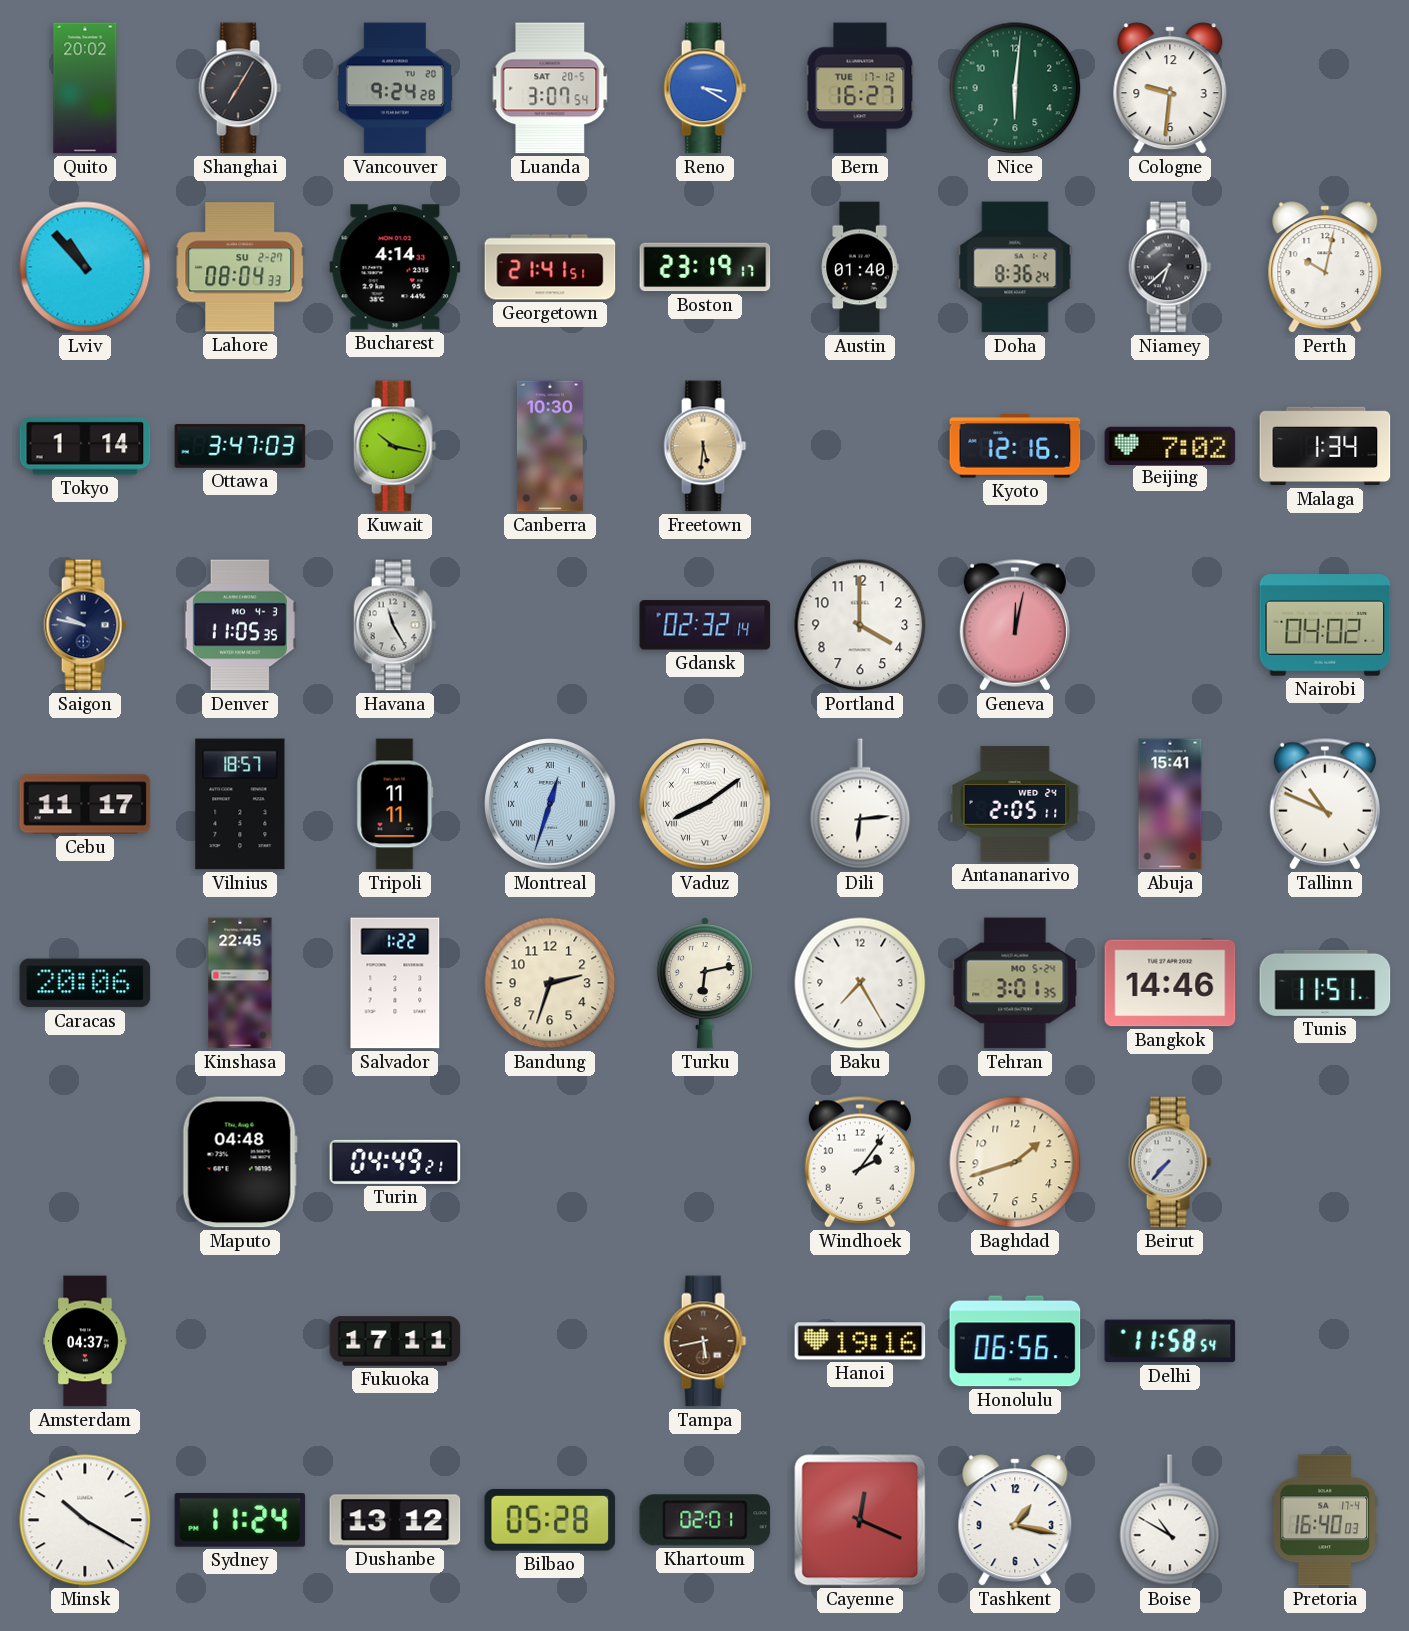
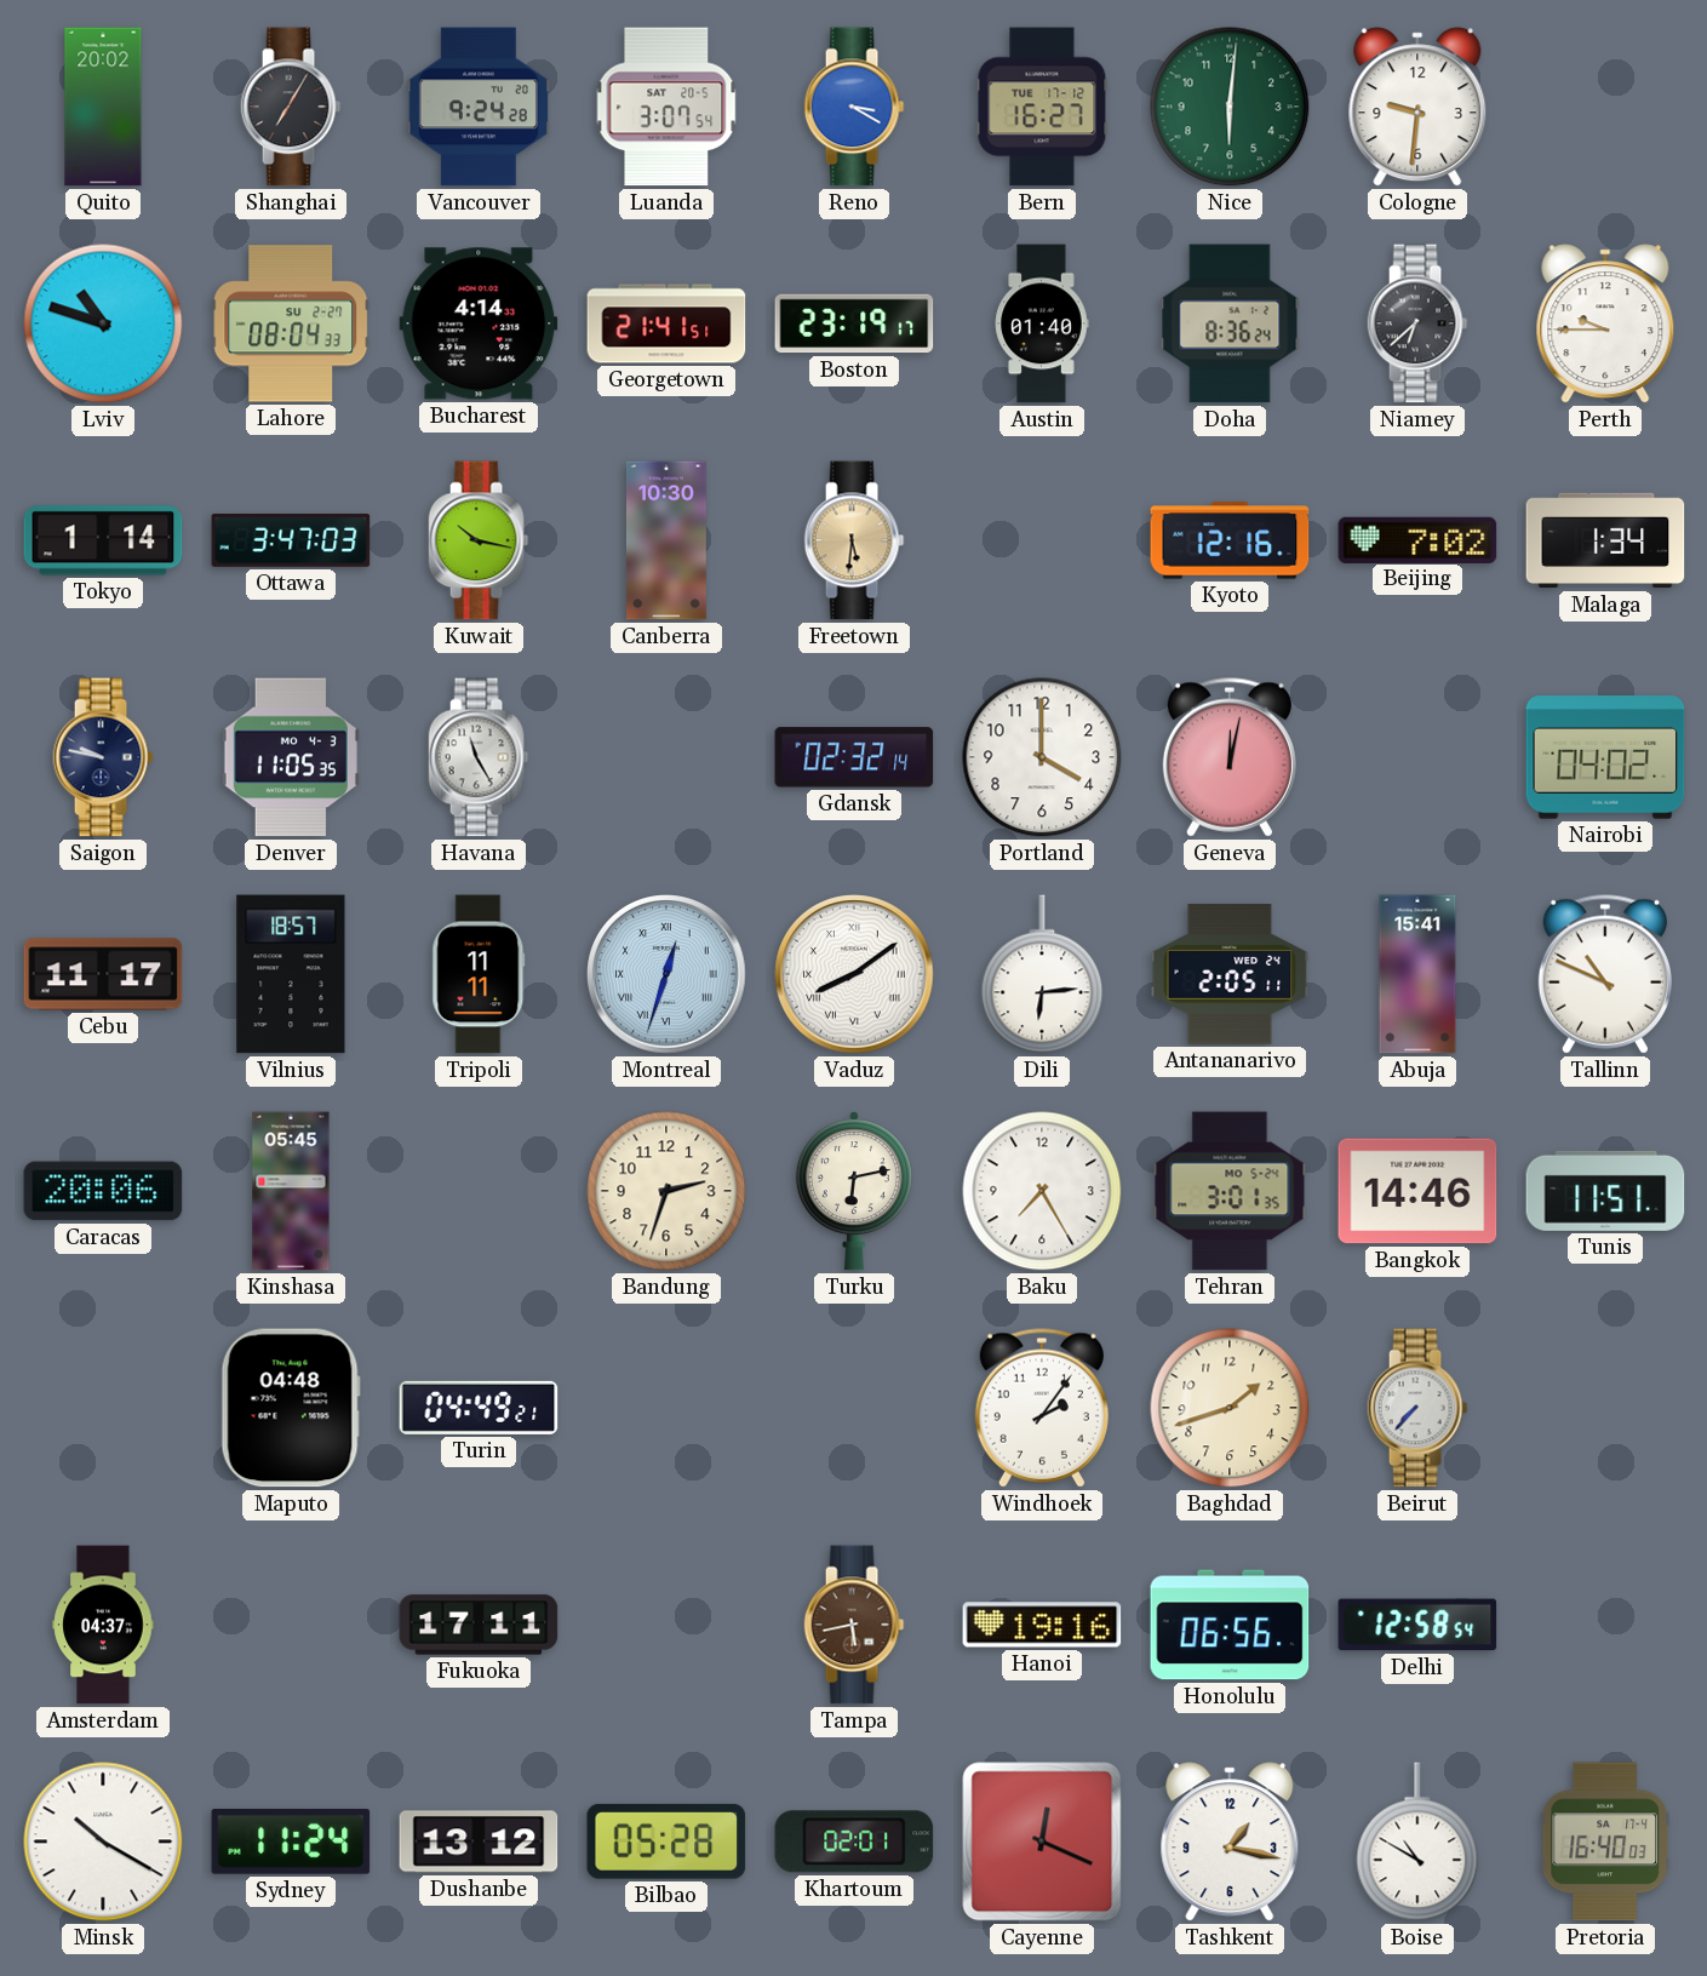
Lviv: 10:53 -> 10:48
Perth: 10:02 -> 9:45
Kinshasa: 22:45 -> 05:45
Salvador: 1:22 -> none
Delhi: 11:58 -> 12:58
